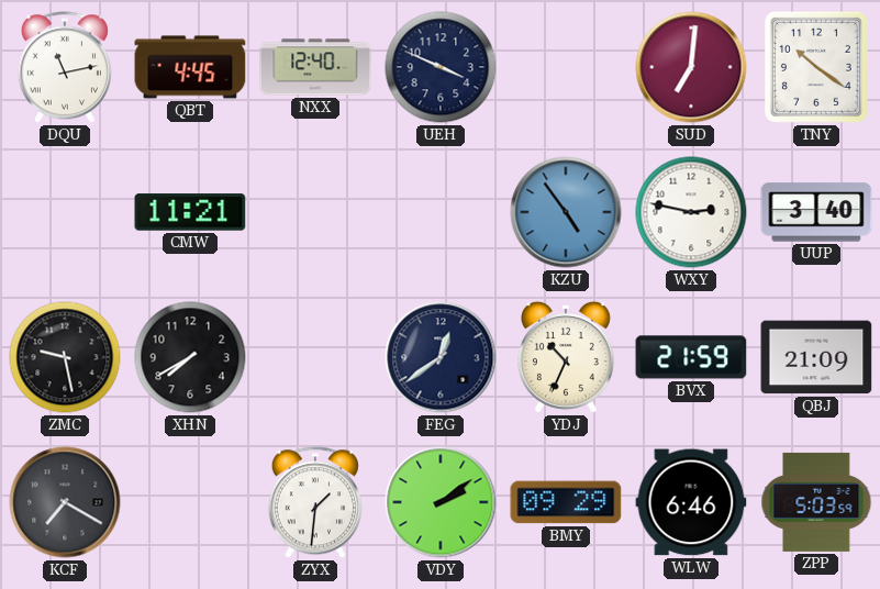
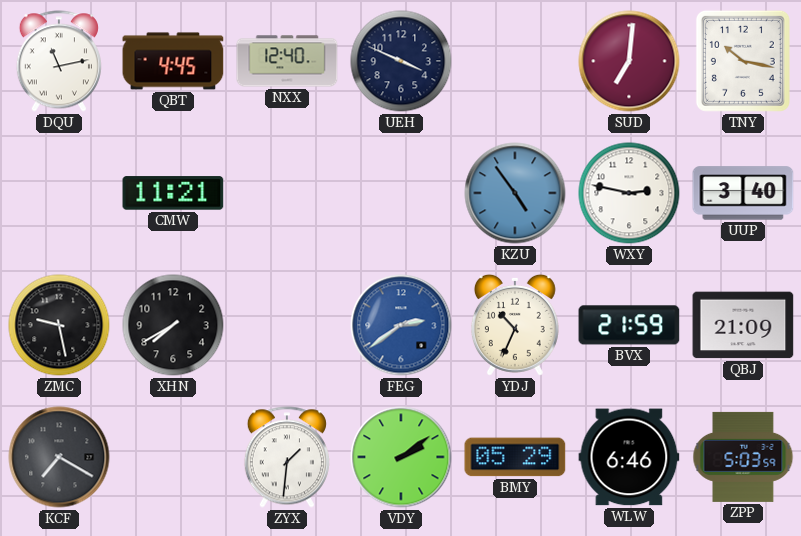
TNY: 10:21 -> 10:17
FEG: 12:39 -> 2:39
FEG dial: navy -> blue
BMY: 09:29 -> 05:29
